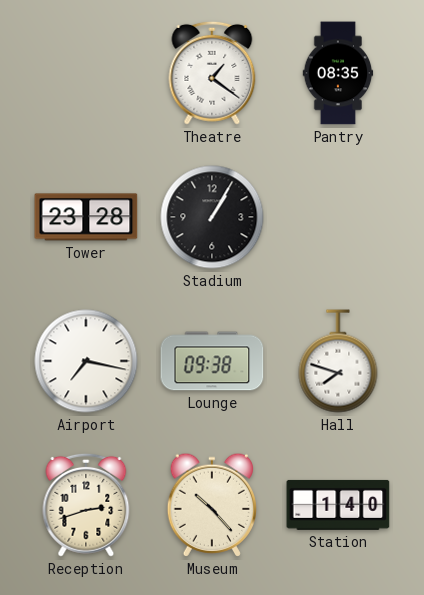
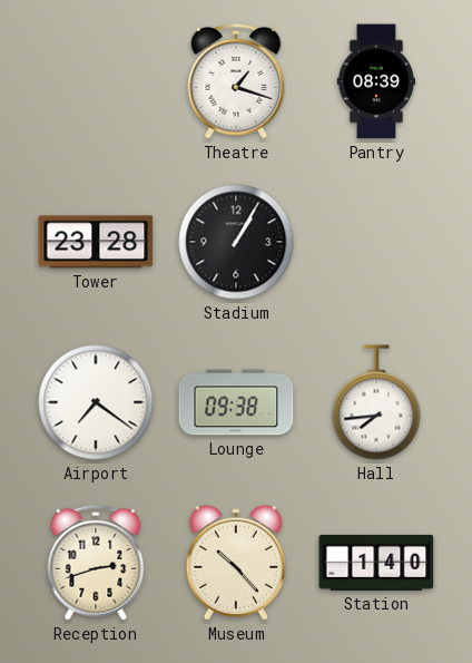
Theatre: 1:21 -> 1:18
Pantry: 08:35 -> 08:39
Airport: 7:17 -> 7:21
Hall: 7:48 -> 7:44
